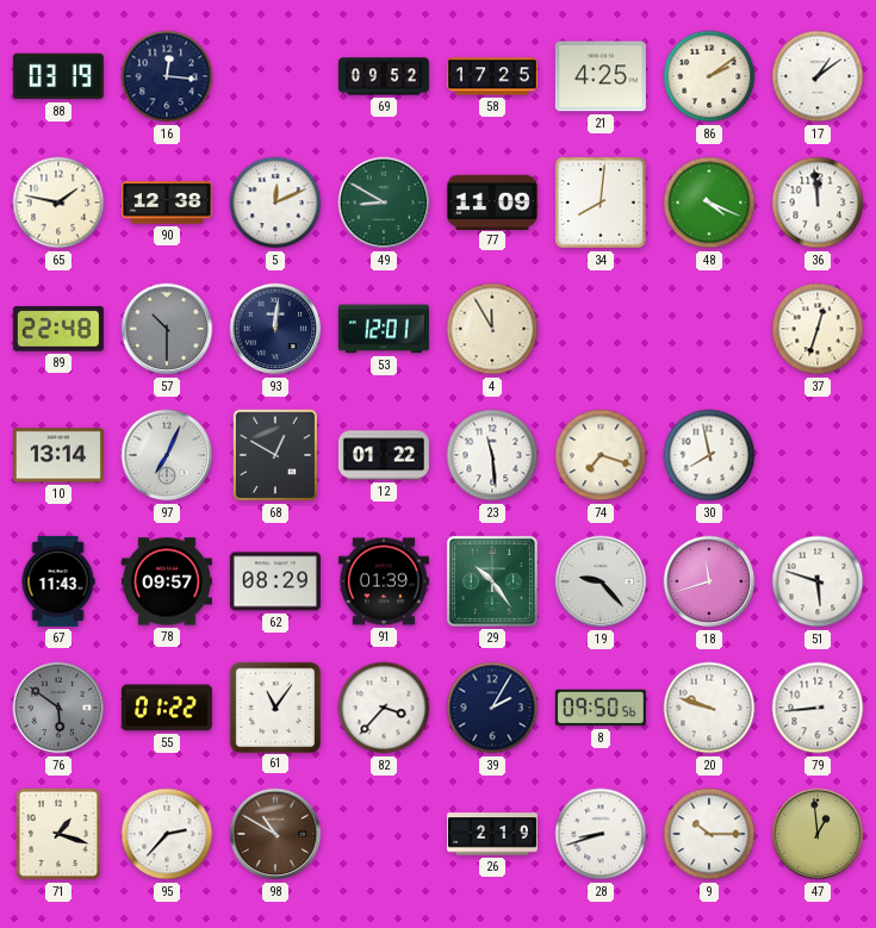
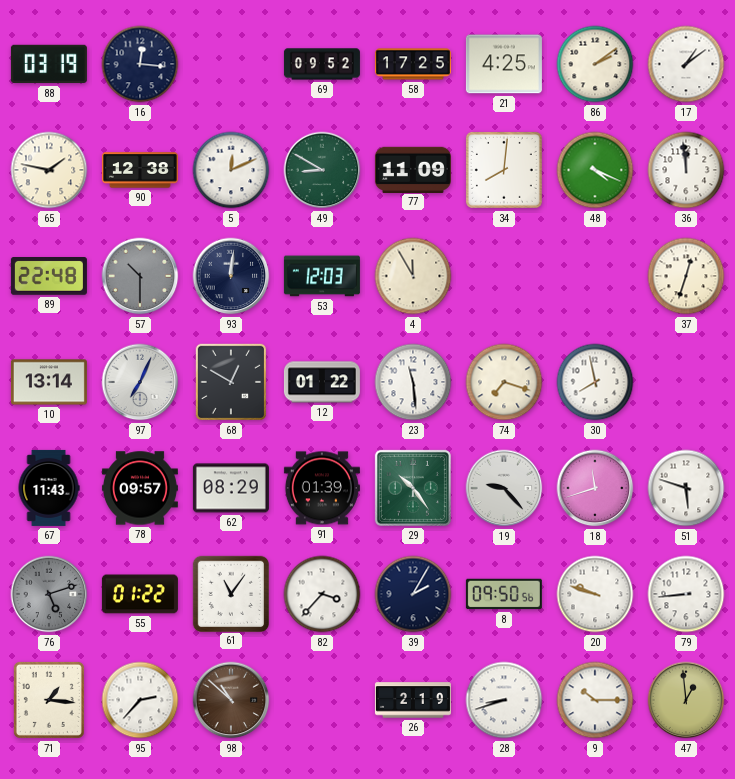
53: 12:01 -> 12:03
76: 5:51 -> 5:12
71: 1:18 -> 1:16
98: 10:50 -> 10:52
